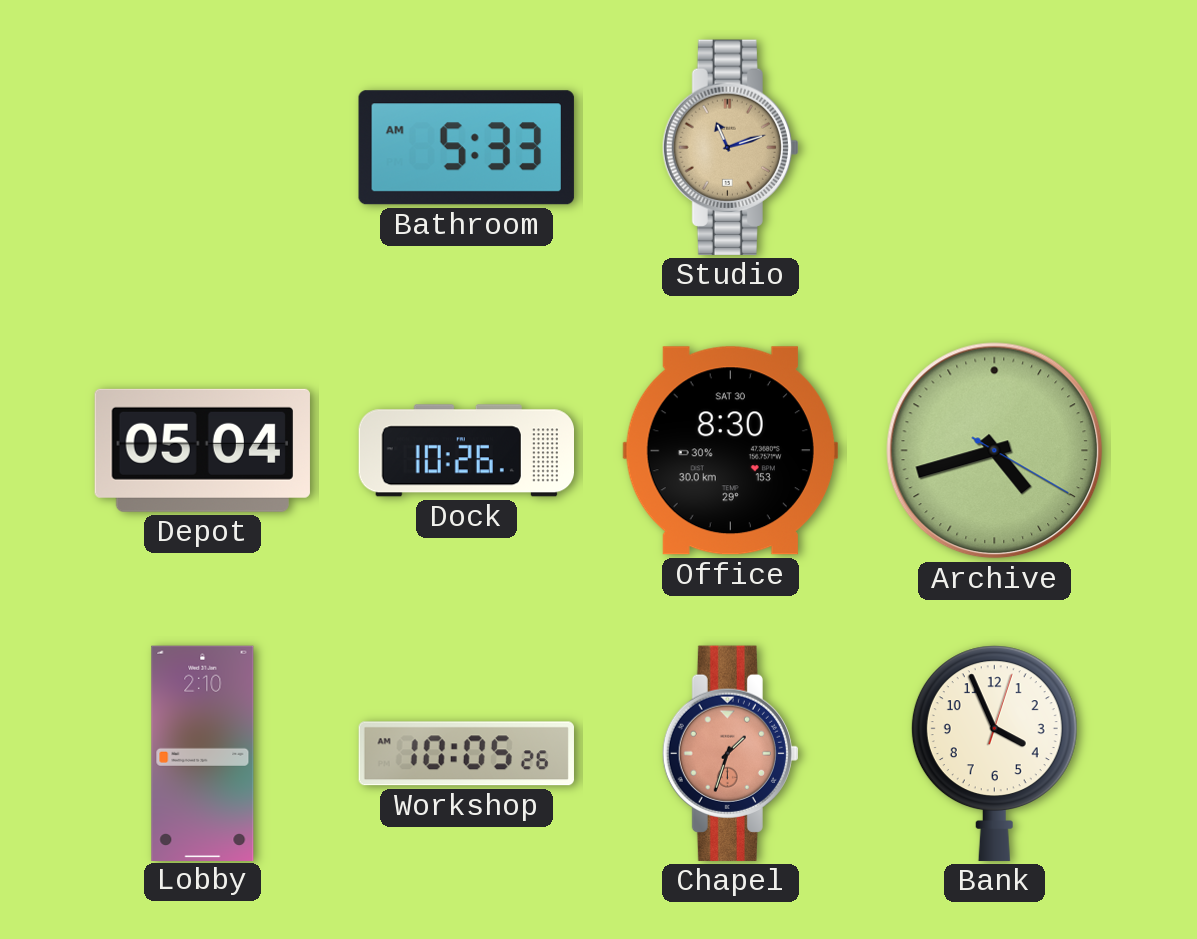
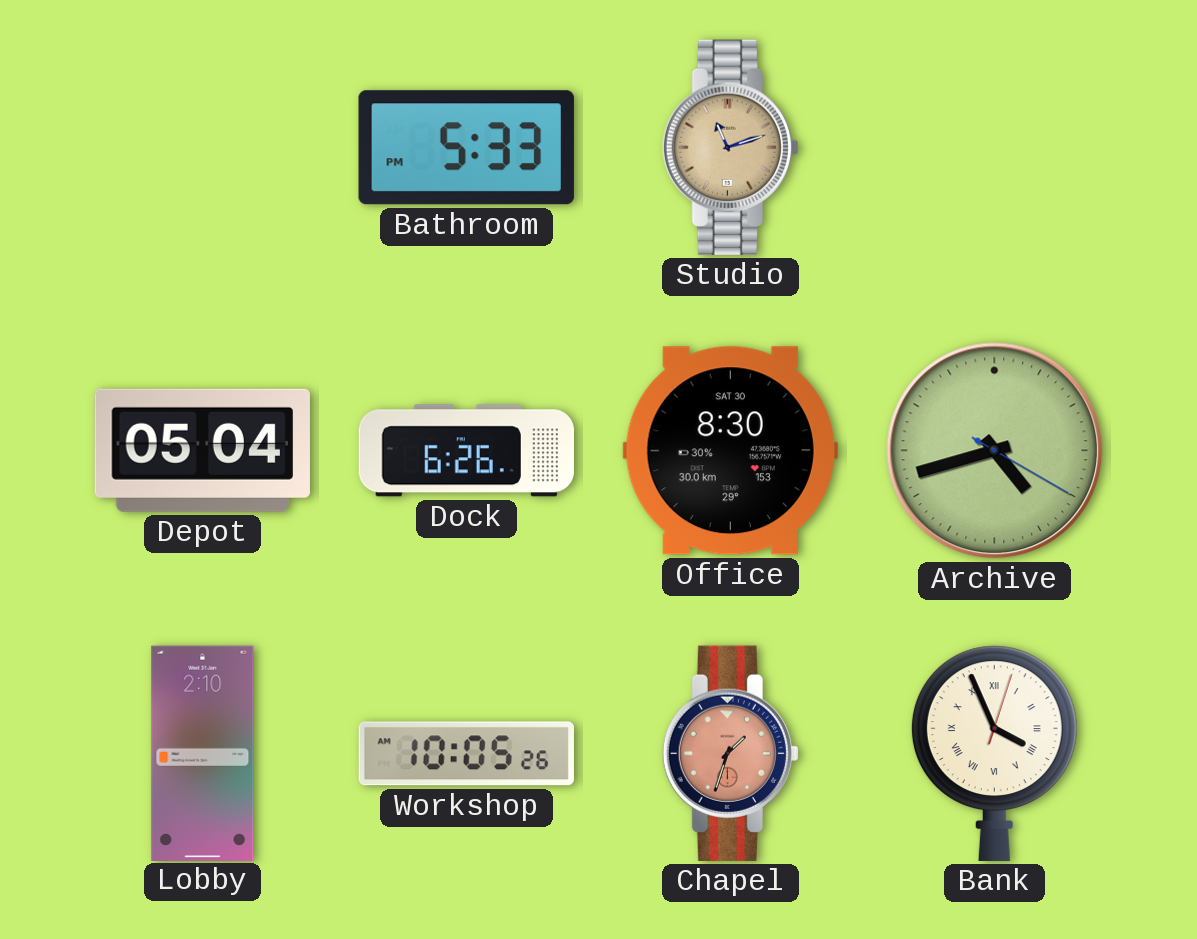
Bathroom: 5:33 AM -> 5:33 PM
Dock: 10:26 -> 6:26
Bank numerals: Arabic -> Roman
